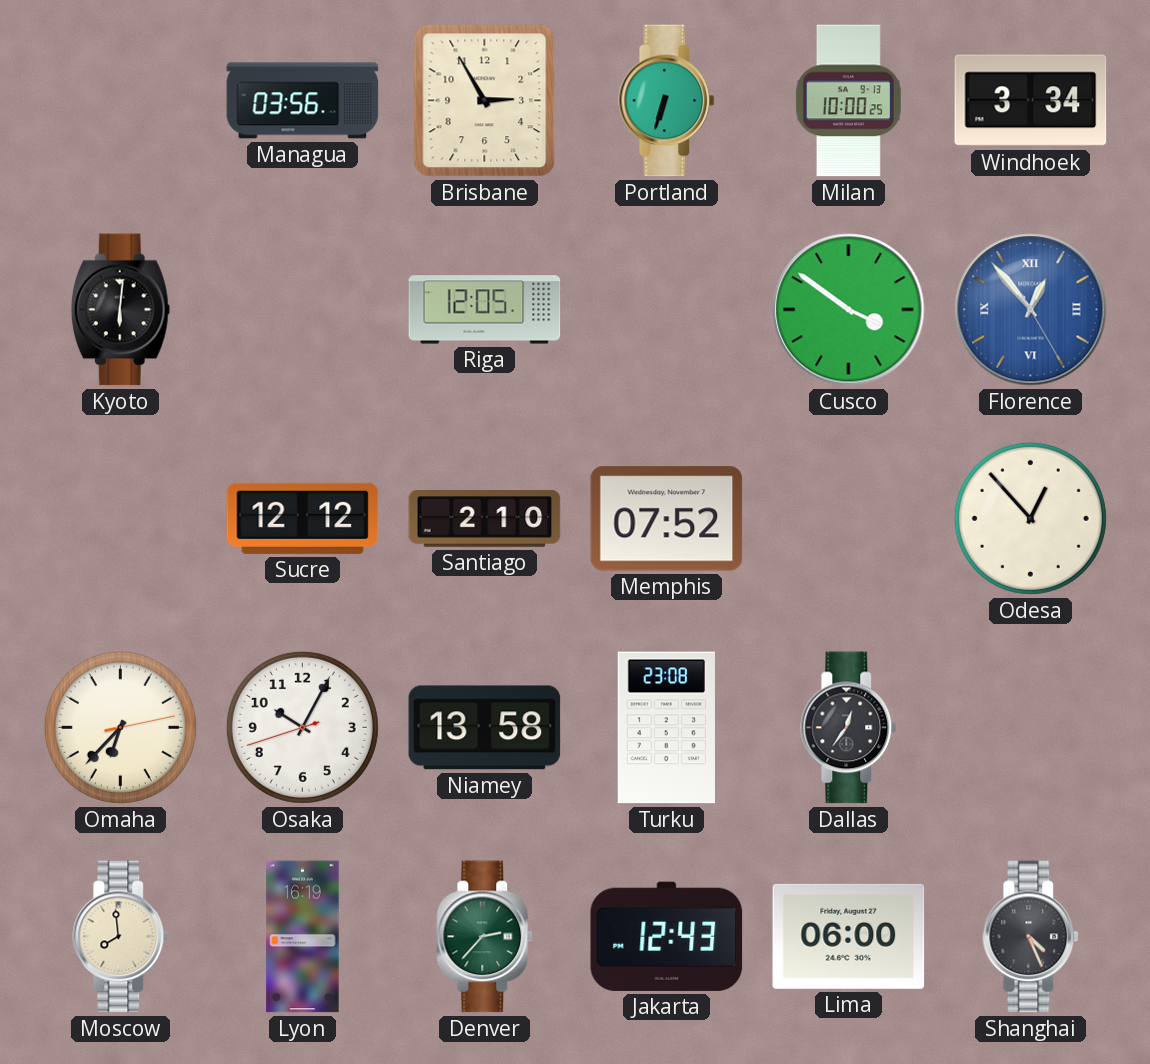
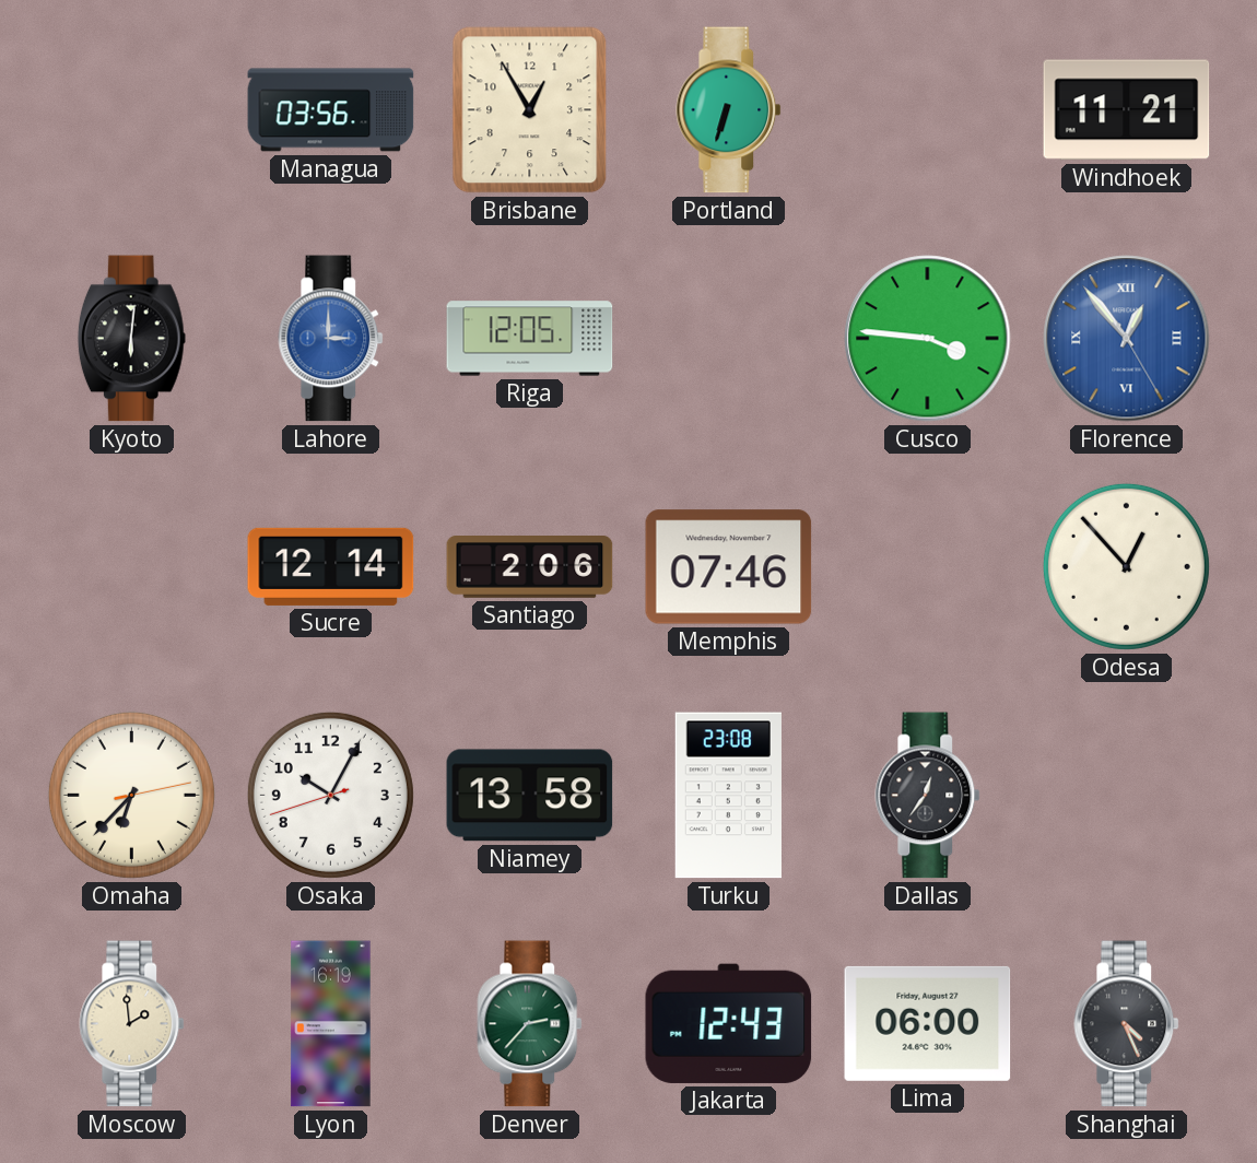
Brisbane: 2:55 -> 12:55
Milan: 10:00 -> none
Windhoek: 3:34 -> 11:21
Lahore: none -> 3:00
Cusco: 3:51 -> 3:46
Sucre: 12:12 -> 12:14
Santiago: 2:10 -> 2:06
Memphis: 07:52 -> 07:46
Moscow: 7:59 -> 1:59
